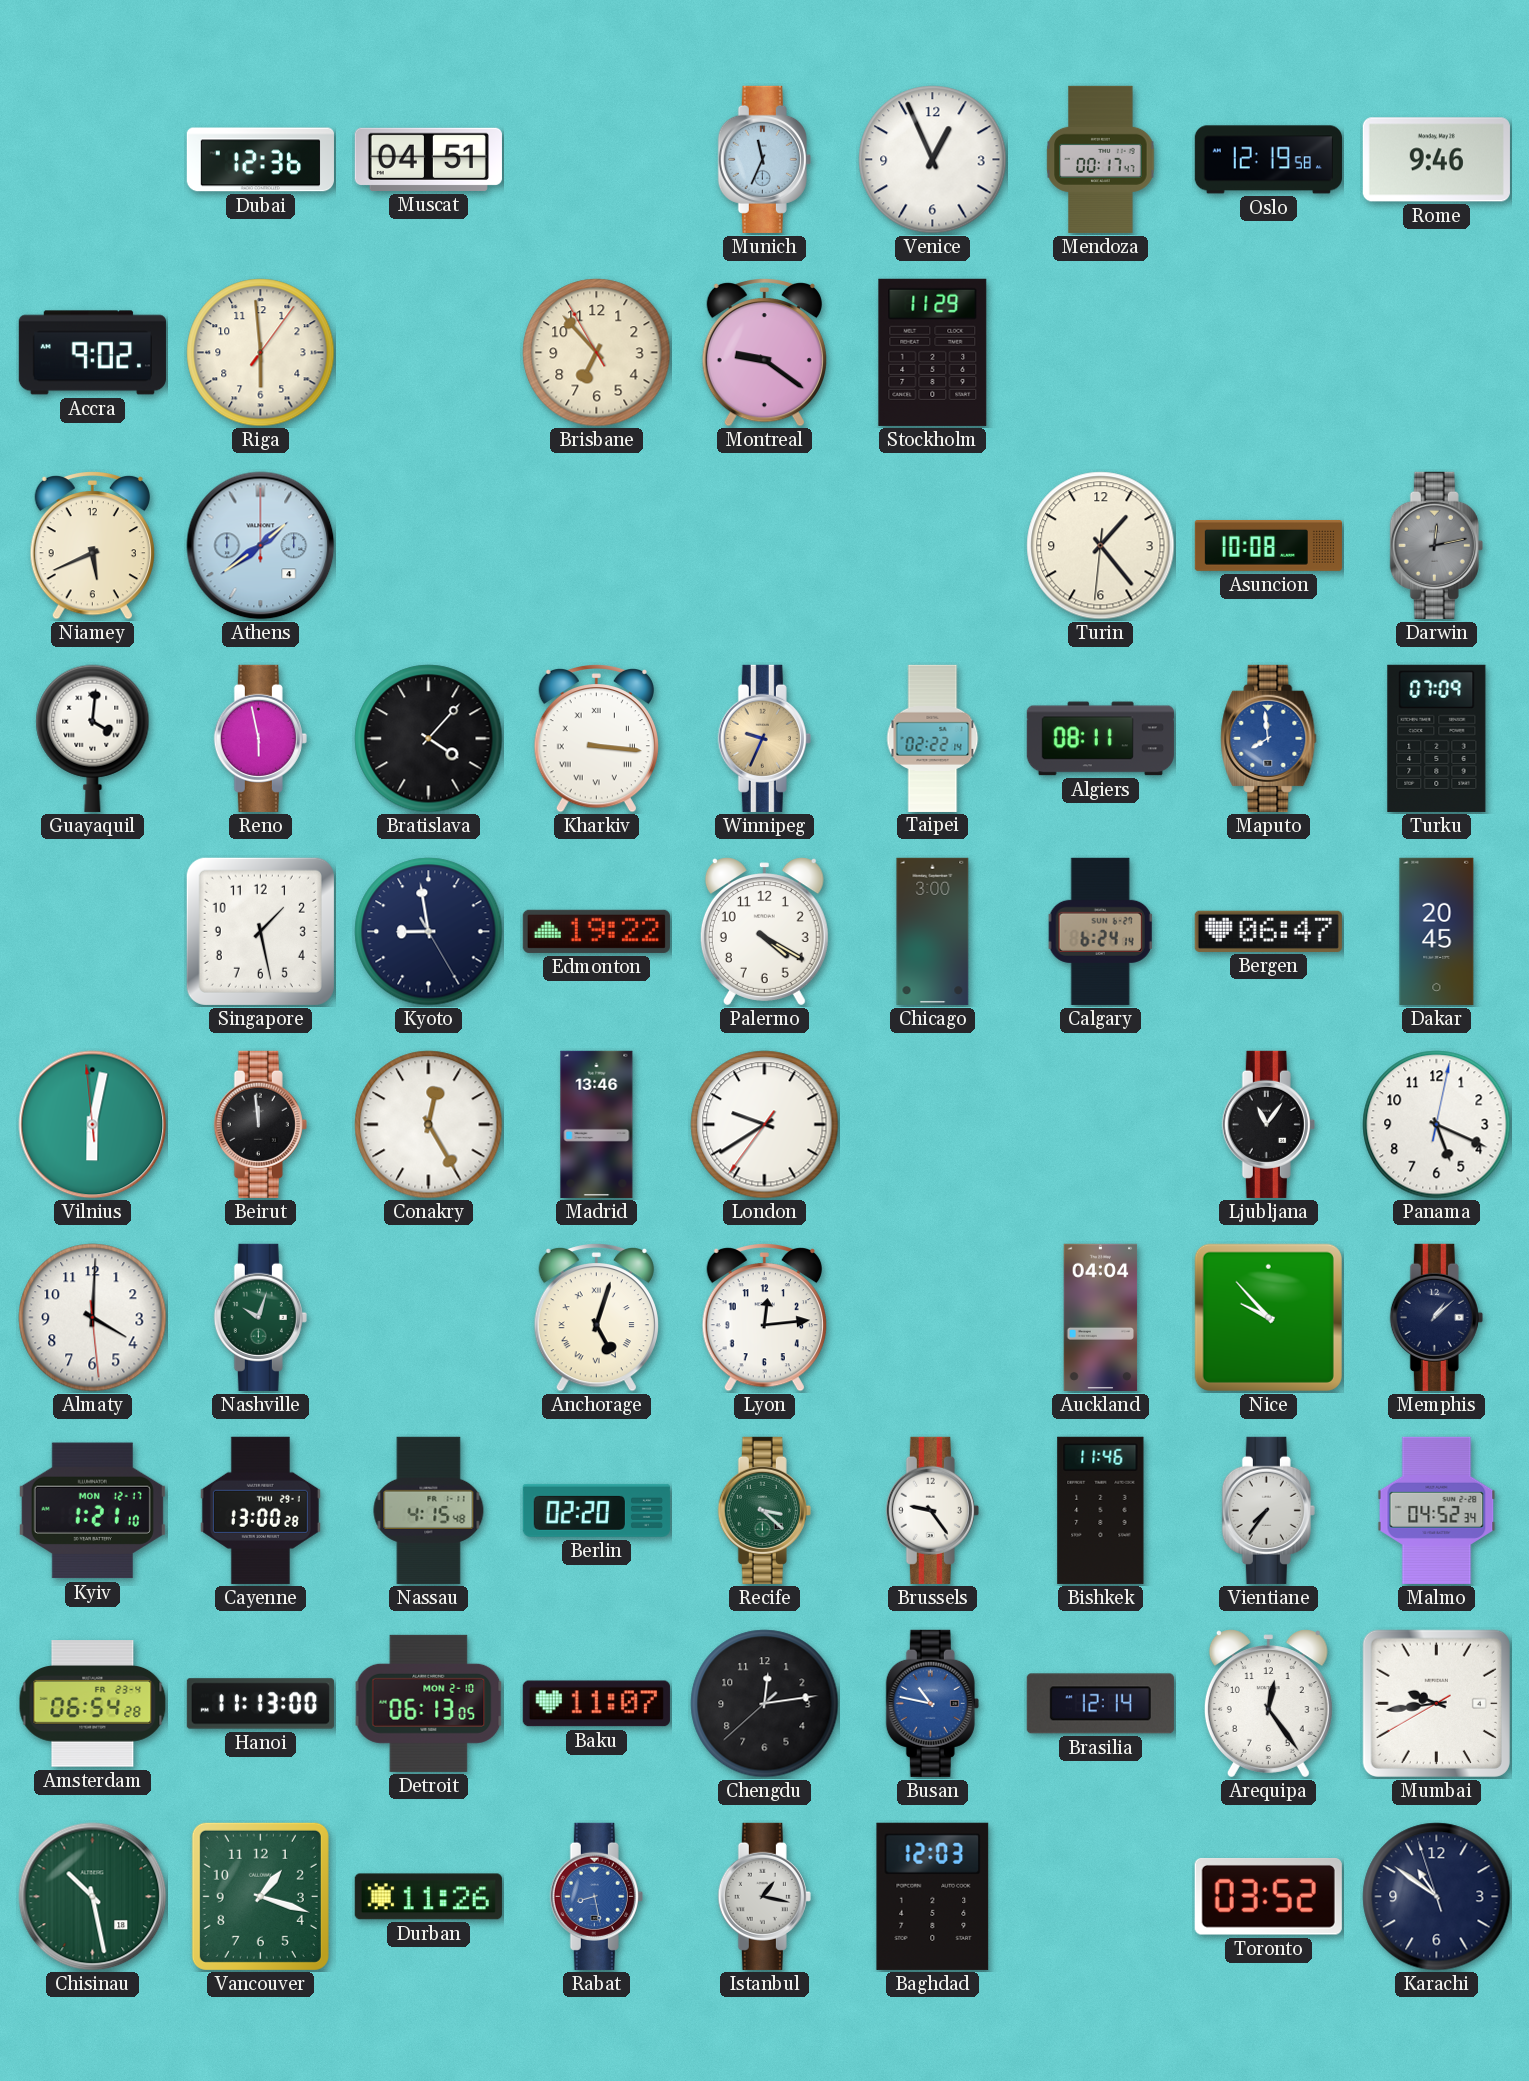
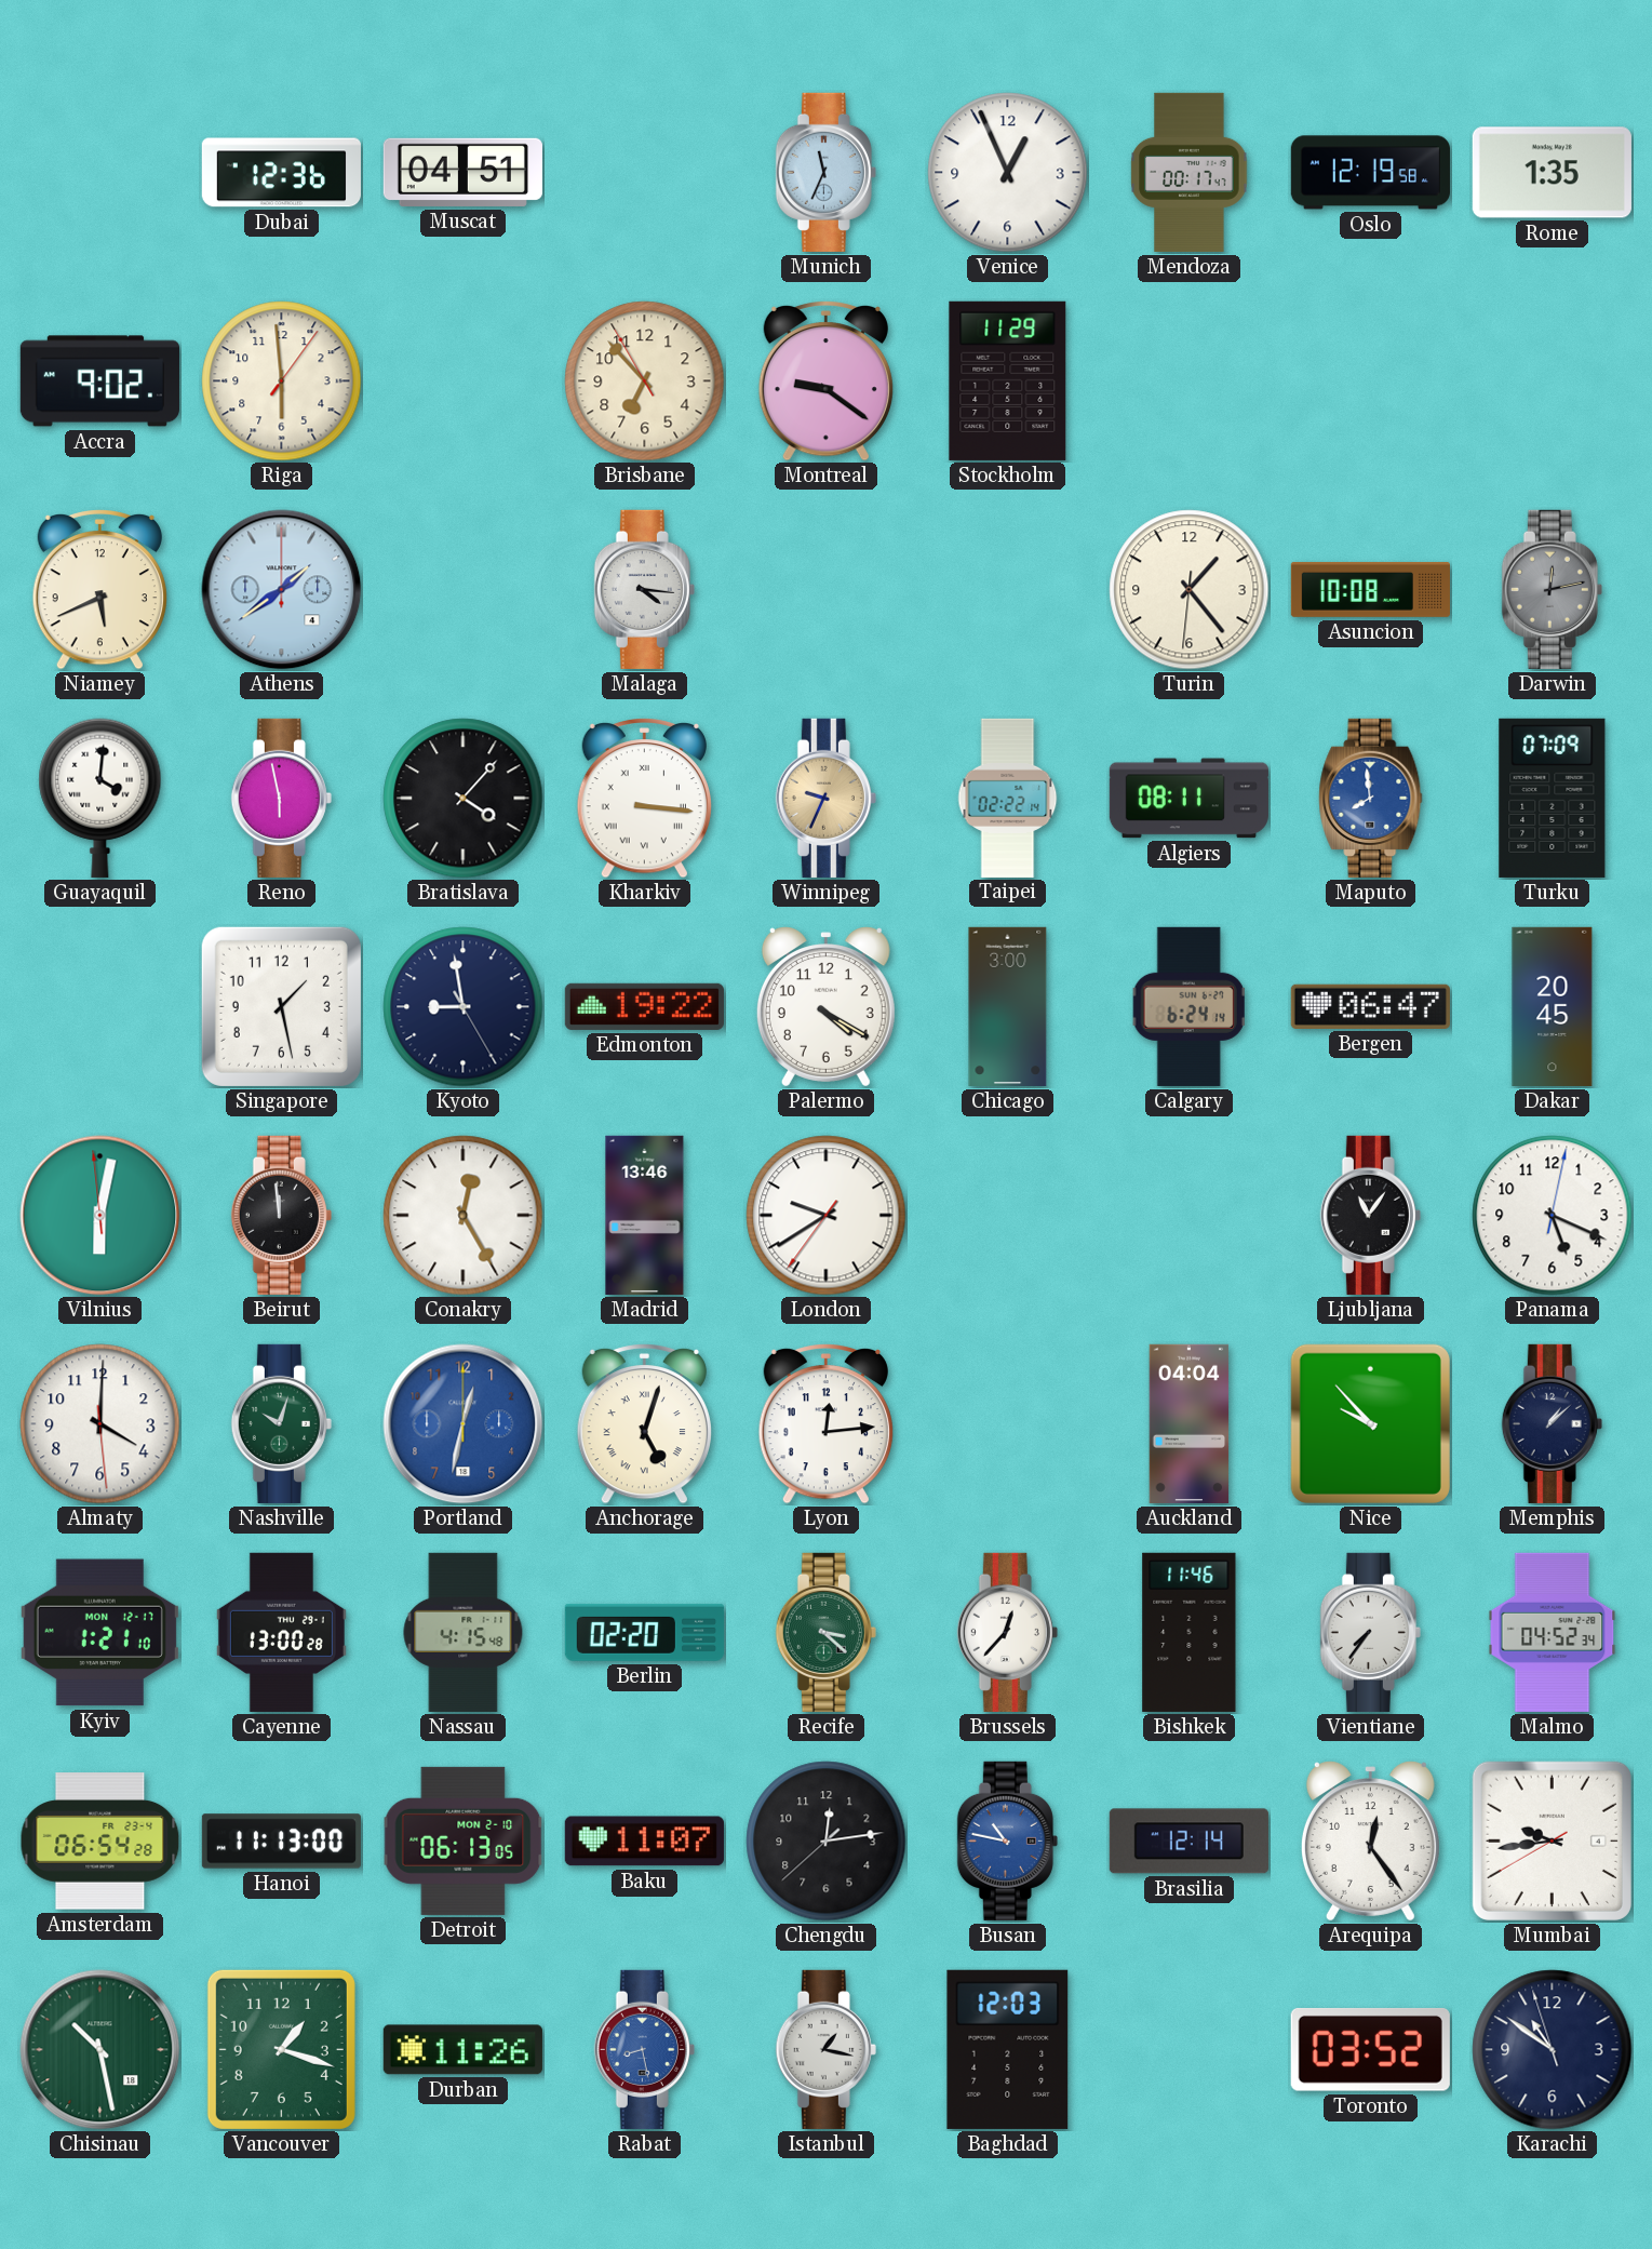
Rome: 9:46 -> 1:35
Malaga: none -> 4:16
Portland: none -> 12:32
Brussels: 9:24 -> 12:37
